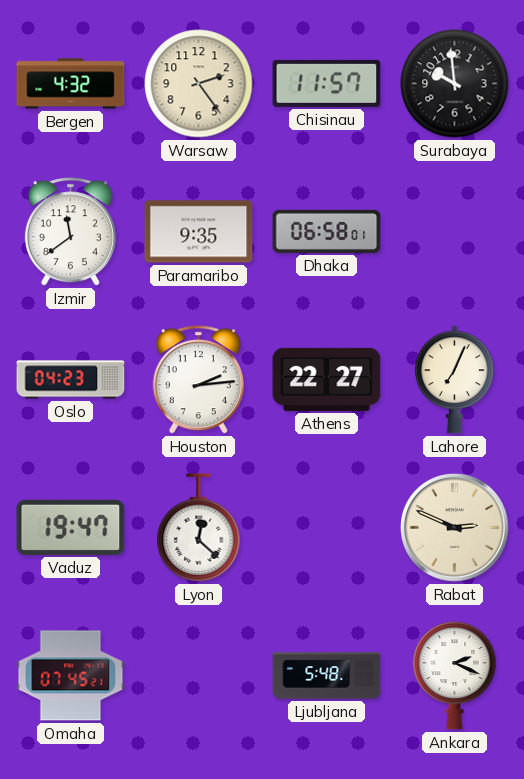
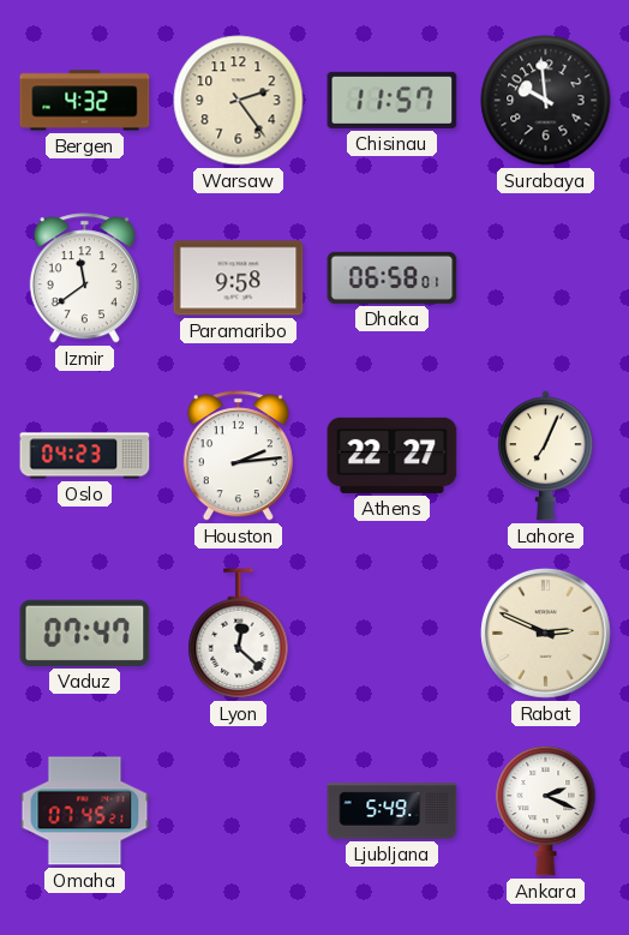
Paramaribo: 9:35 -> 9:58
Vaduz: 19:47 -> 07:47
Ljubljana: 5:48 -> 5:49
